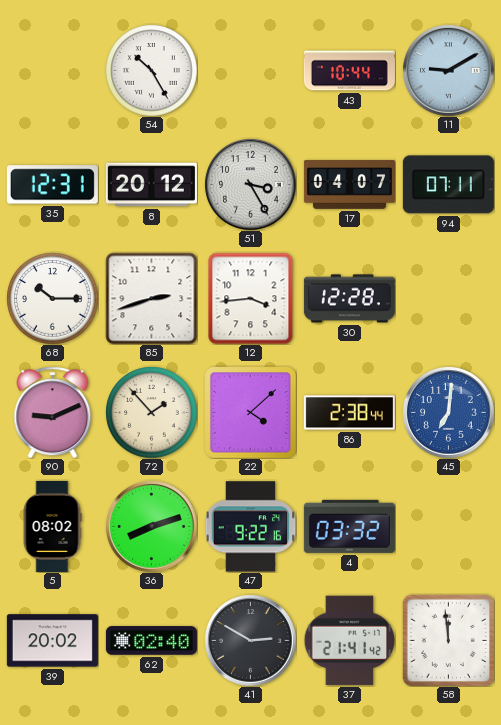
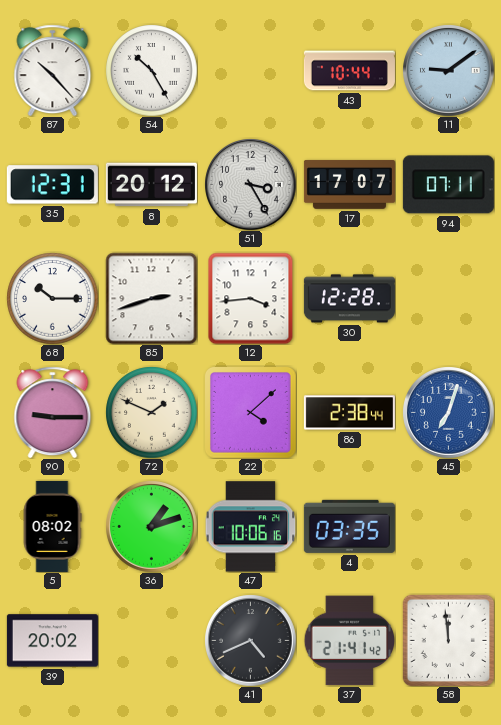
87: none -> 10:23
11: 9:10 -> 9:09
17: 04:07 -> 17:07
90: 9:11 -> 9:15
72: 1:53 -> 1:49
45: 7:01 -> 7:03
36: 8:12 -> 1:12
47: 9:22 -> 10:06
4: 03:32 -> 03:35
62: 02:40 -> none
41: 2:50 -> 4:41
